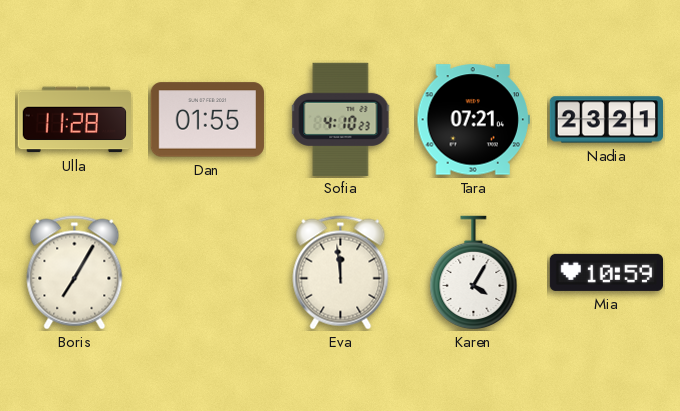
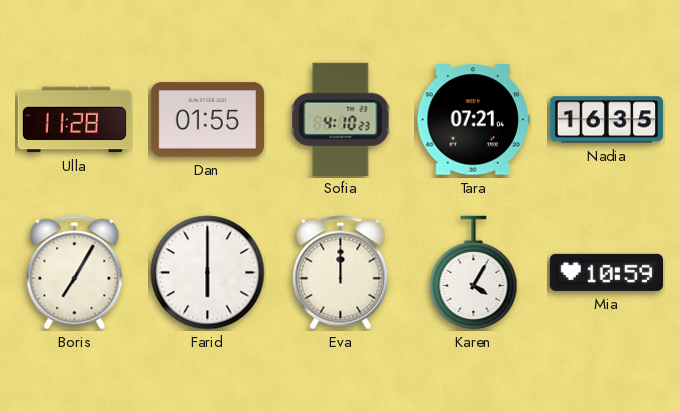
Nadia: 23:21 -> 16:35
Farid: none -> 6:00
Eva: 11:59 -> 12:00
